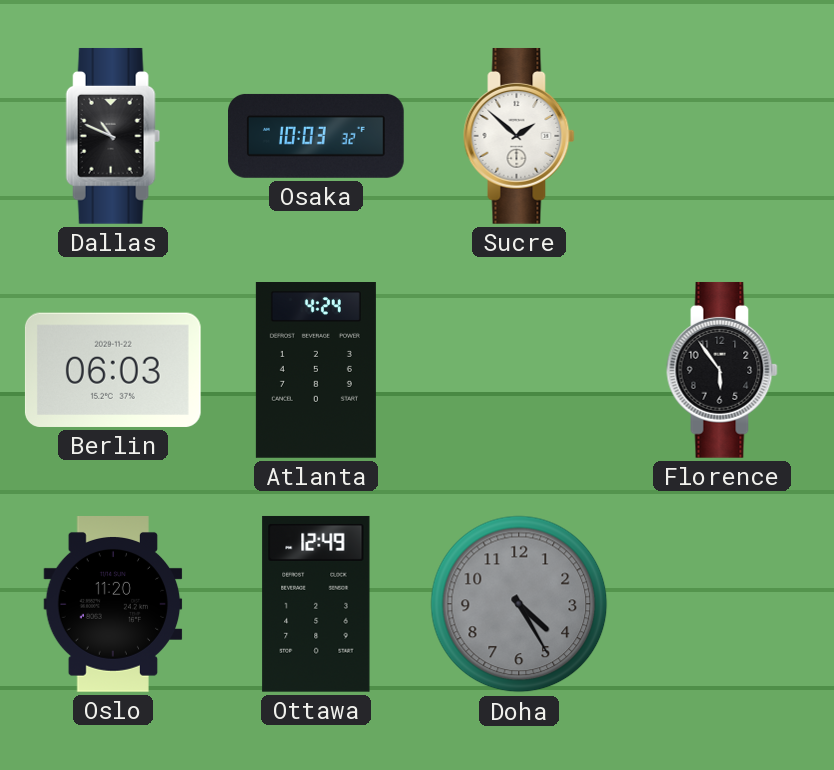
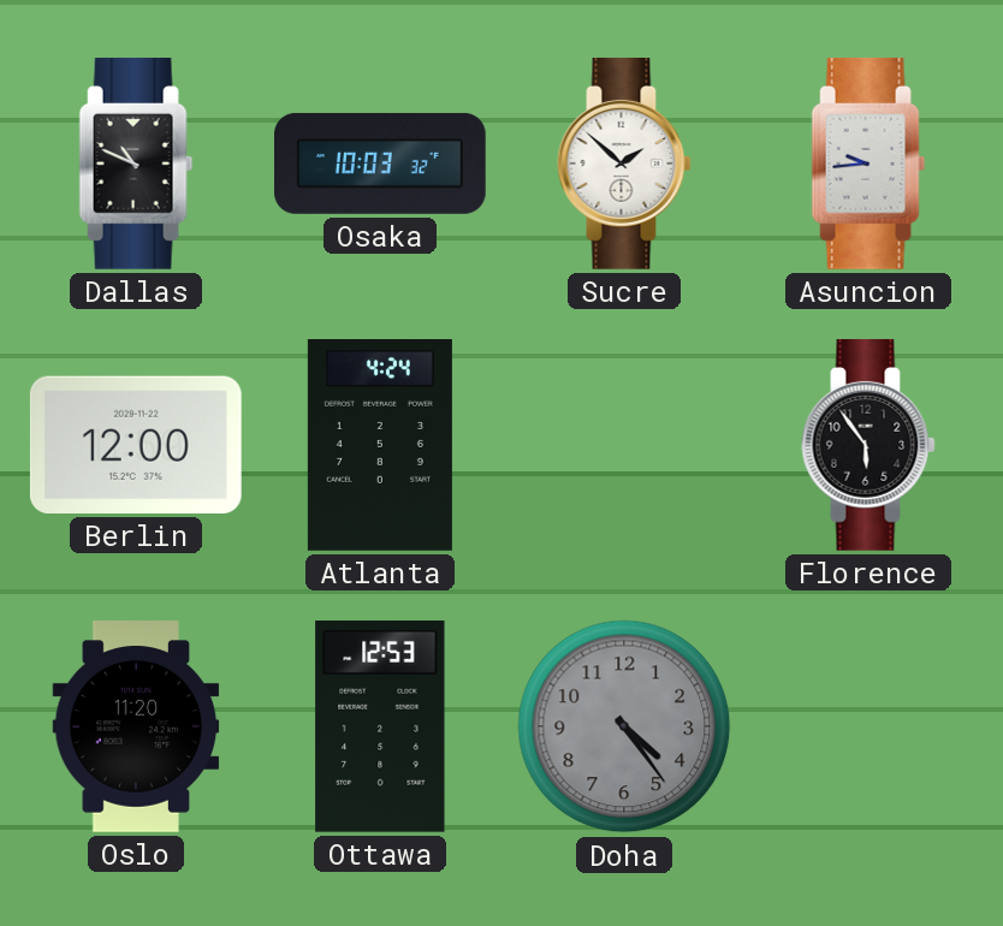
Asuncion: none -> 9:44
Berlin: 06:03 -> 12:00
Ottawa: 12:49 -> 12:53
Doha: 4:25 -> 4:24
